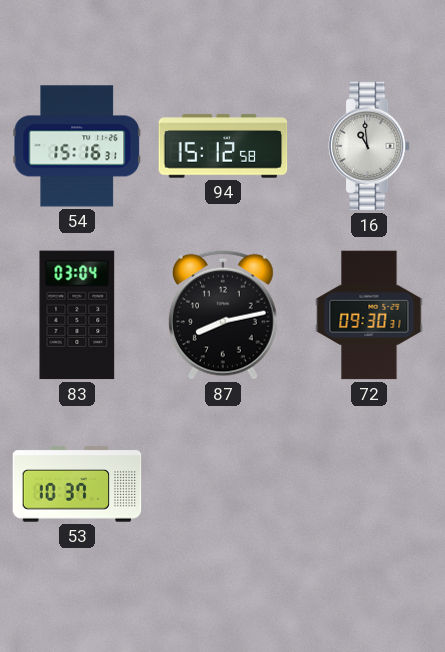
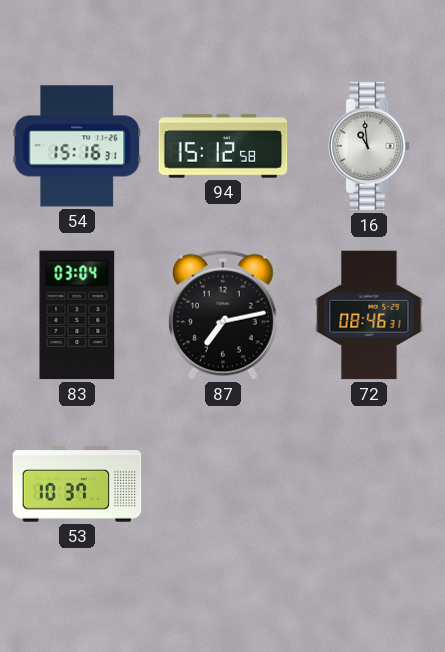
87: 8:13 -> 7:13
72: 09:30 -> 08:46
